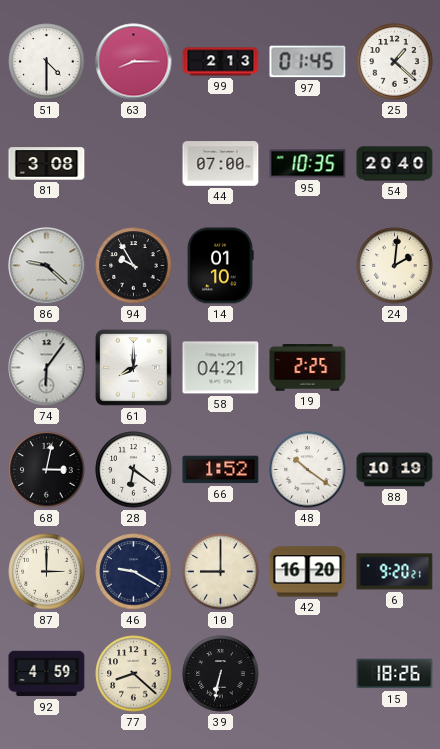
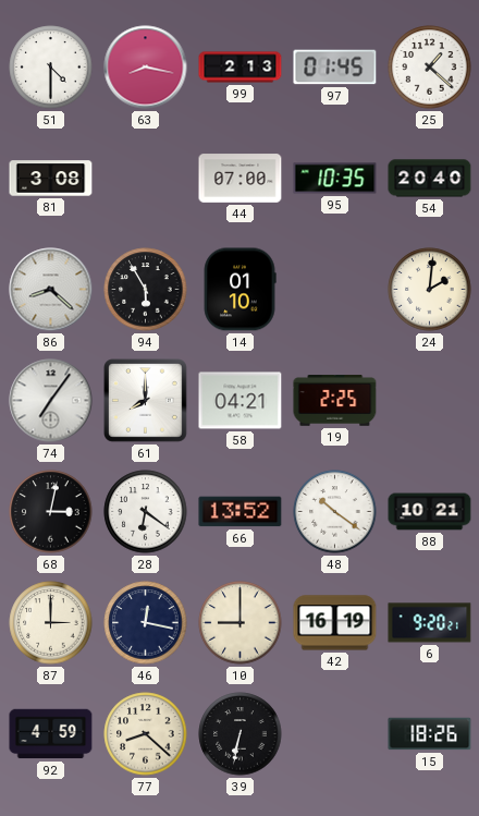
63: 8:15 -> 8:17
86: 9:22 -> 8:22
94: 9:55 -> 5:55
74: 6:06 -> 7:06
66: 1:52 -> 13:52
88: 10:19 -> 10:21
46: 9:20 -> 12:17
42: 16:20 -> 16:19
